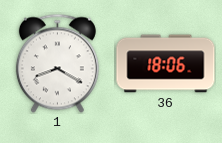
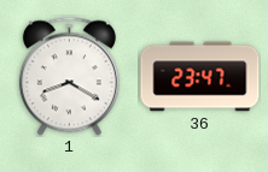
36: 18:06 -> 23:47
